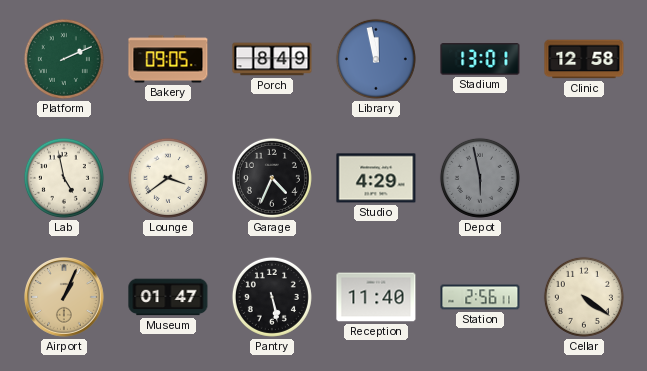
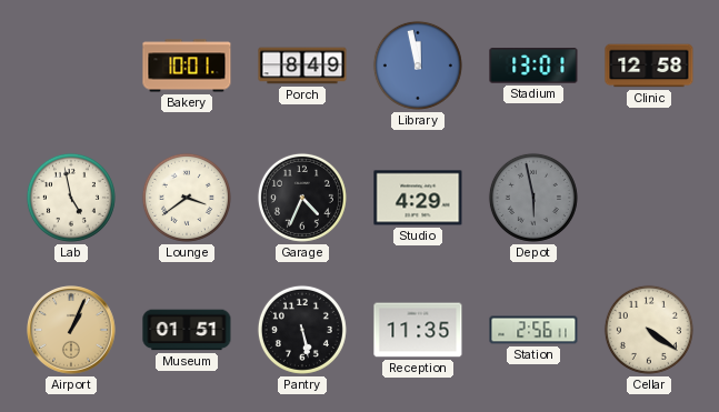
Platform: 2:11 -> none
Bakery: 09:05 -> 10:01
Museum: 01:47 -> 01:51
Reception: 11:40 -> 11:35
